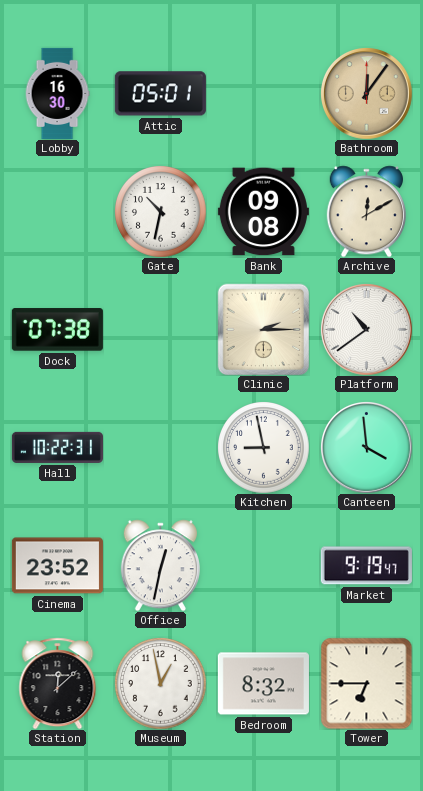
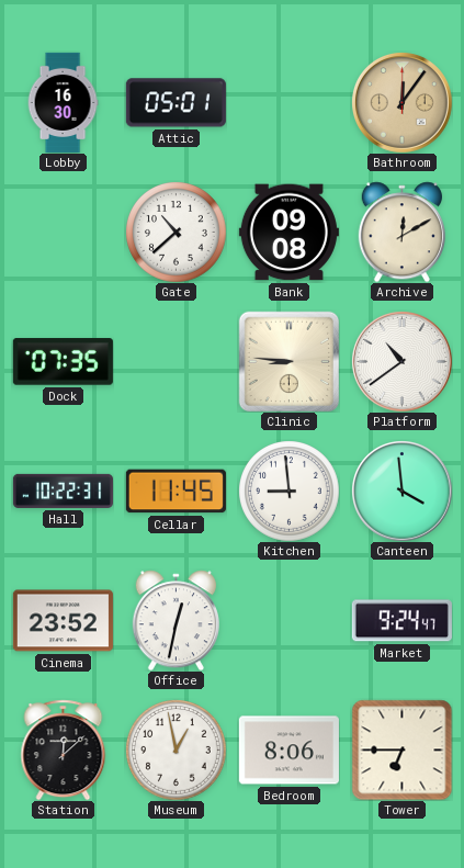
Gate: 10:32 -> 10:38
Dock: 07:38 -> 07:35
Clinic: 2:15 -> 8:46
Cellar: none -> 11:45
Kitchen: 8:58 -> 8:59
Market: 9:19 -> 9:24
Bedroom: 8:32 -> 8:06
